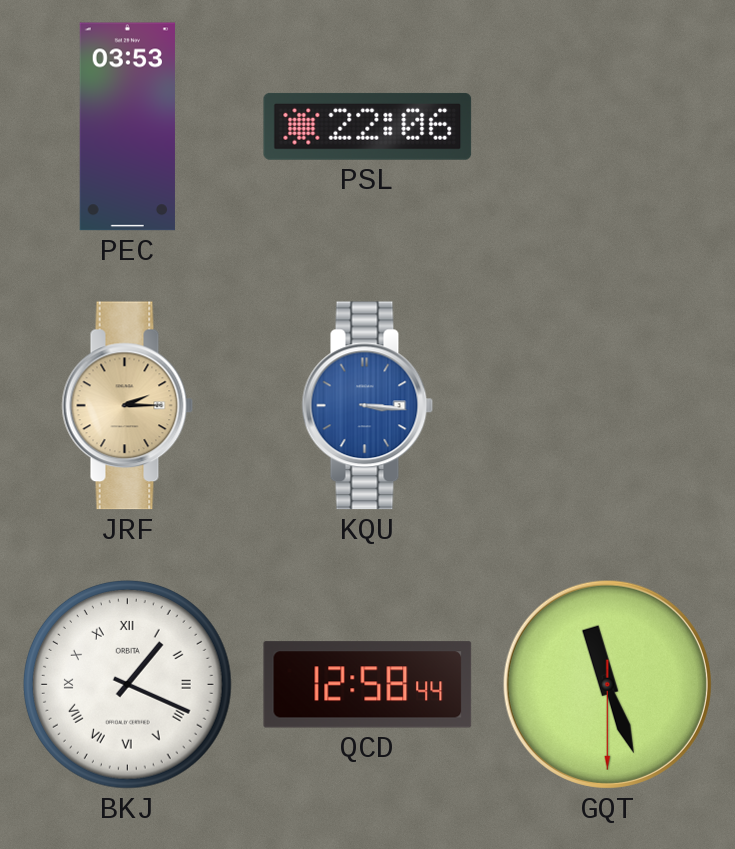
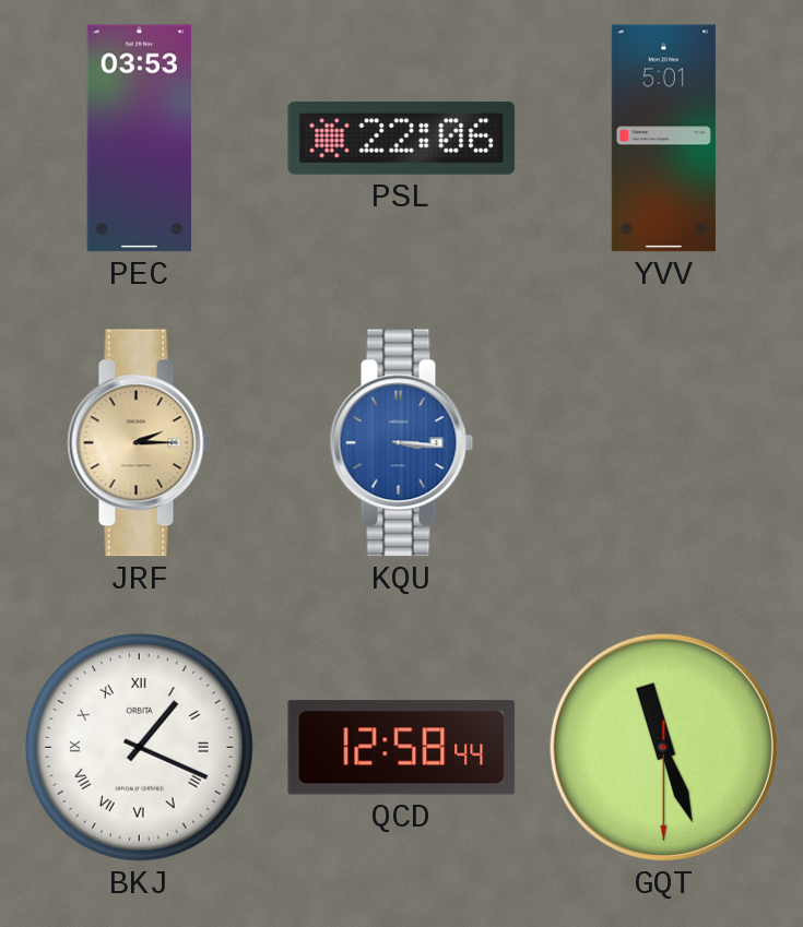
YVV: none -> 5:01
